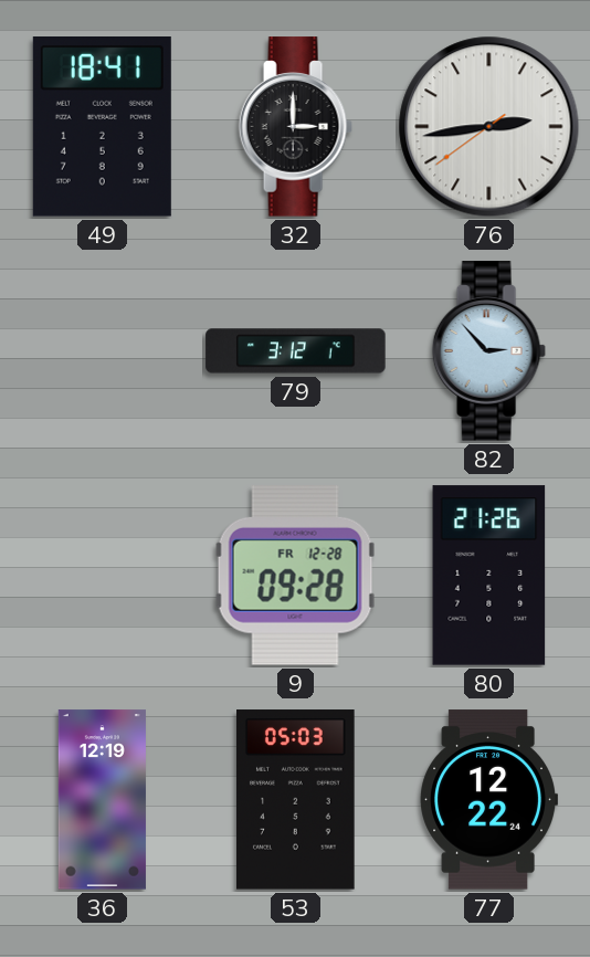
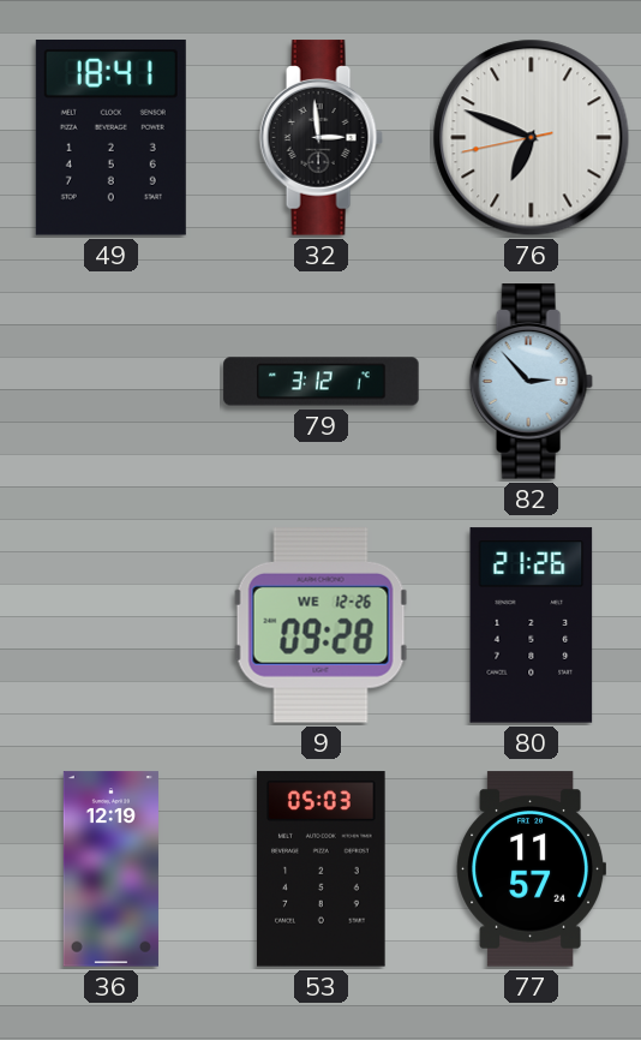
32: 3:00 -> 2:59
76: 2:43 -> 6:48
9 date: FR 12-28 -> WE 12-26
77: 12:22 -> 11:57
